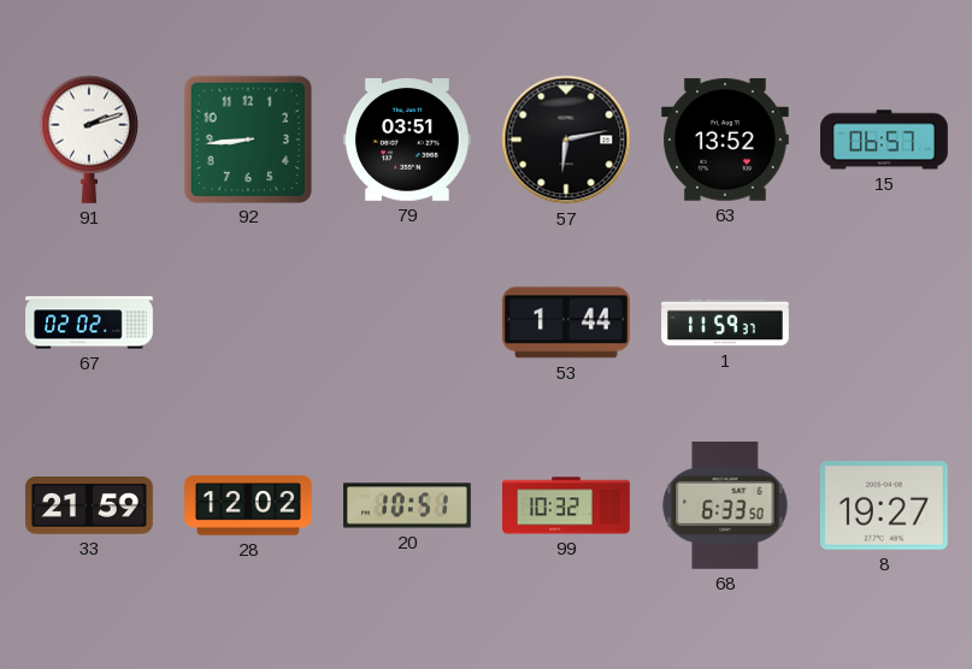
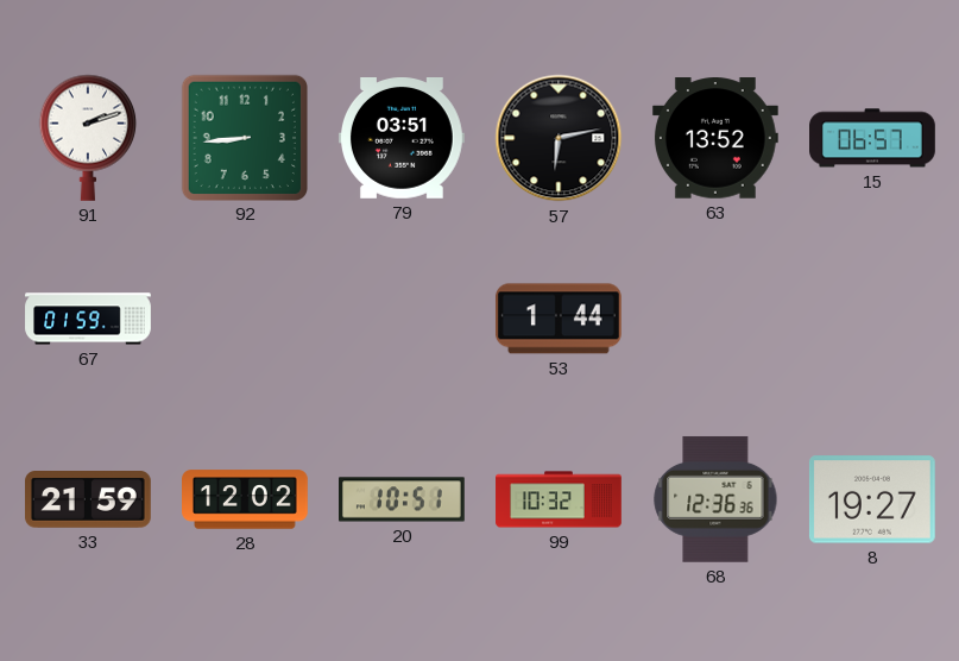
67: 02:02 -> 01:59
1: 11:59 -> none
68: 6:33 -> 12:36
